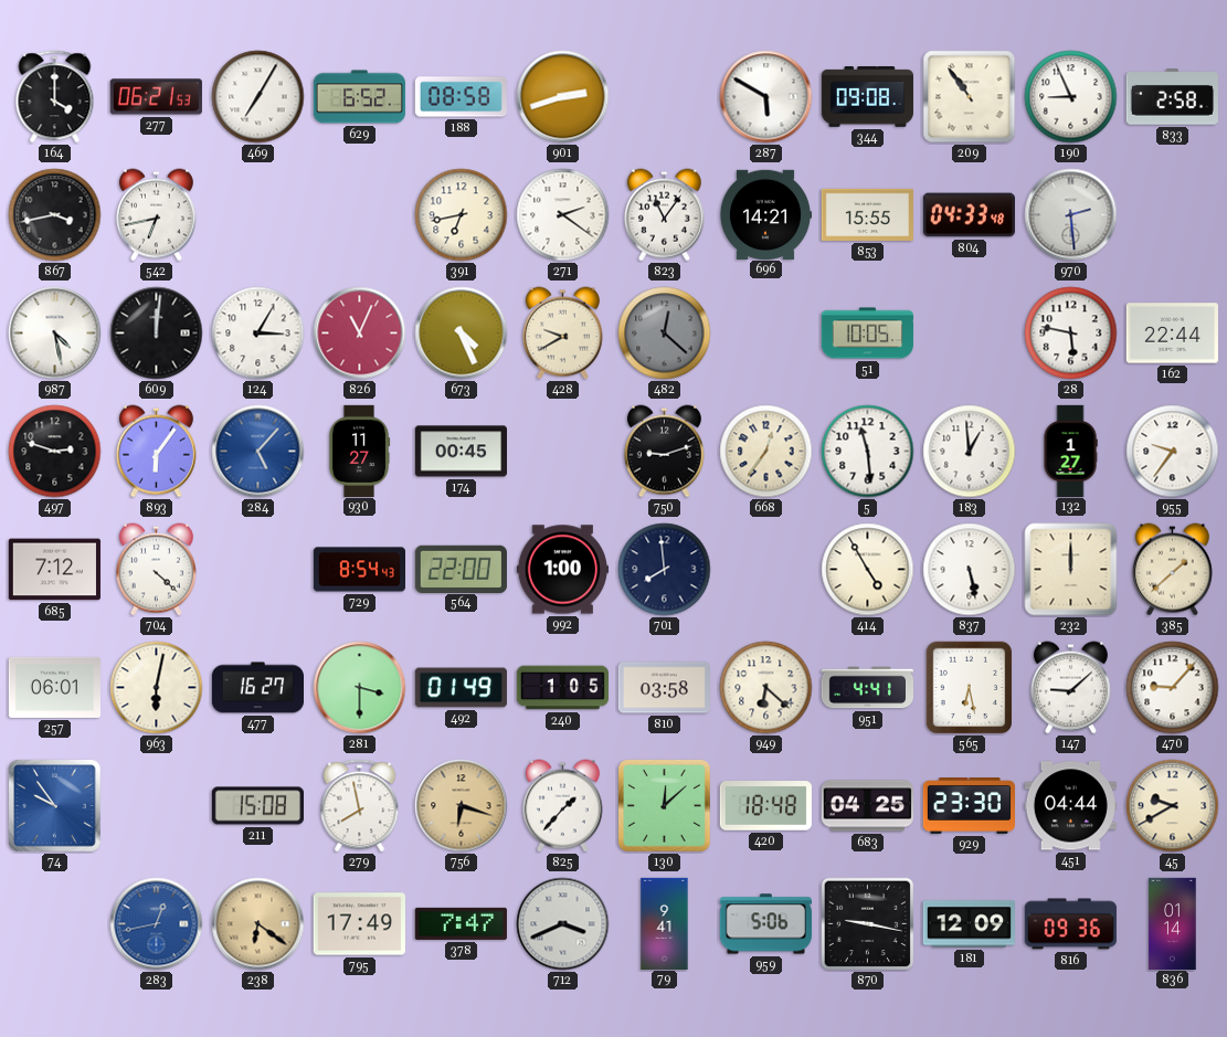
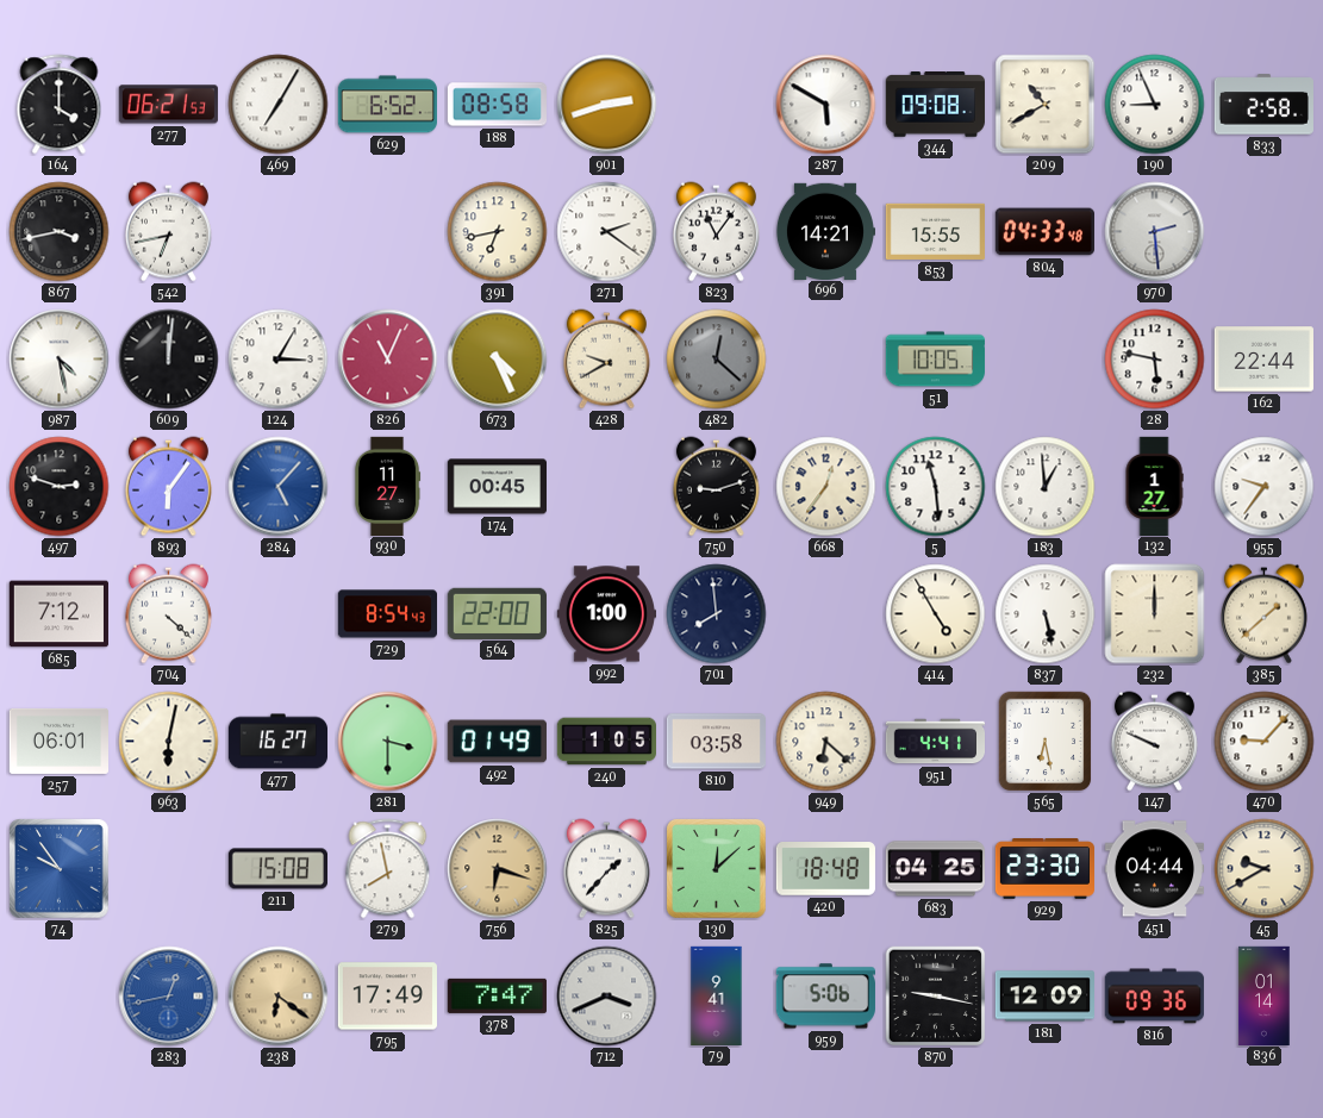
209: 10:54 -> 10:40
147: 9:08 -> 9:49
